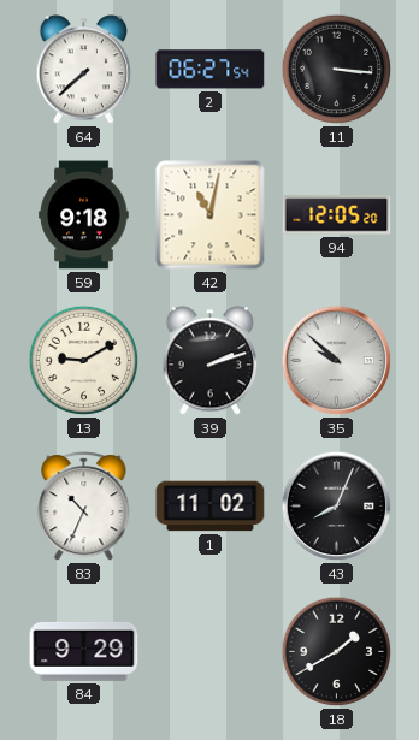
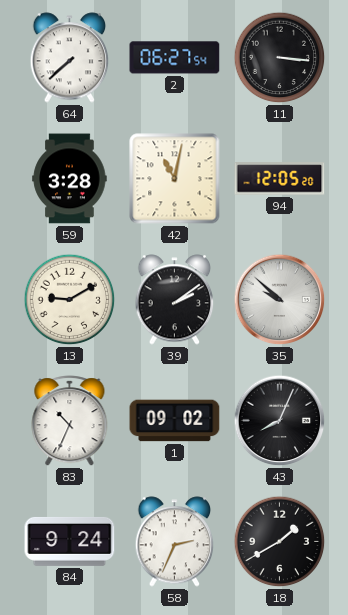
59: 9:18 -> 3:28
39: 2:12 -> 2:09
1: 11:02 -> 09:02
84: 9:29 -> 9:24
58: none -> 2:34
